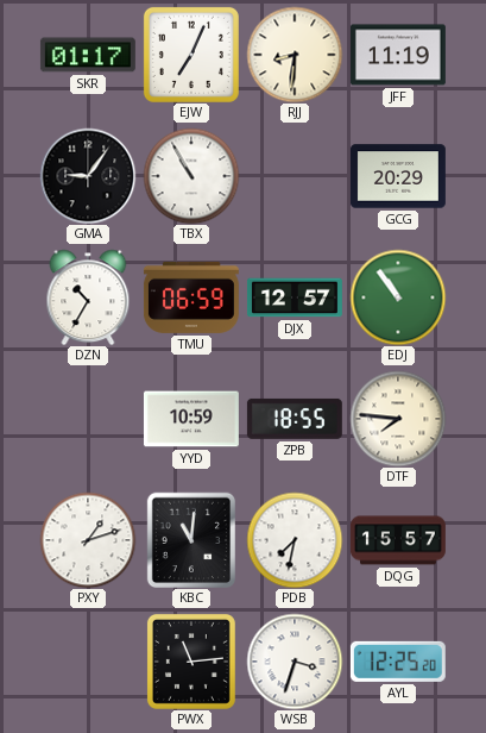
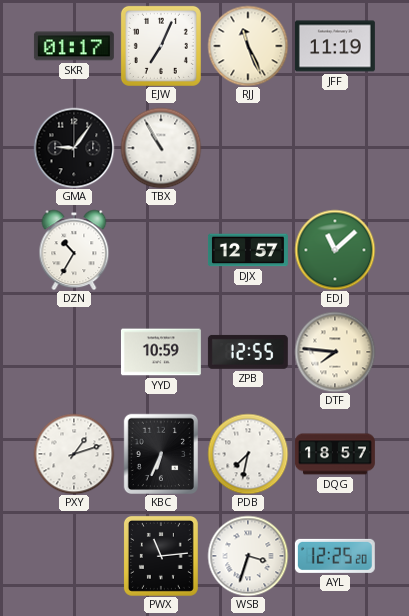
RJJ: 8:31 -> 11:26
GCG: 20:29 -> none
TMU: 06:59 -> none
EDJ: 10:54 -> 11:08
ZPB: 18:55 -> 12:55
KBC: 11:01 -> 6:34
DQG: 15:57 -> 18:57
